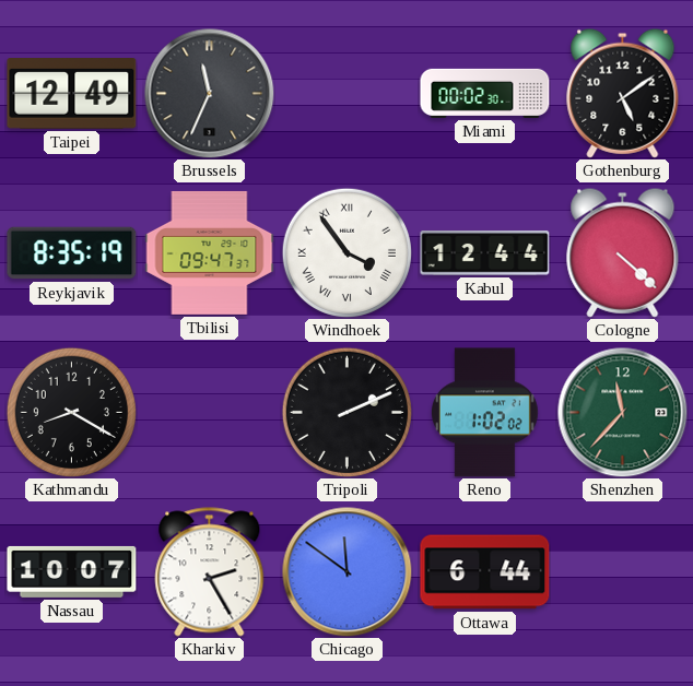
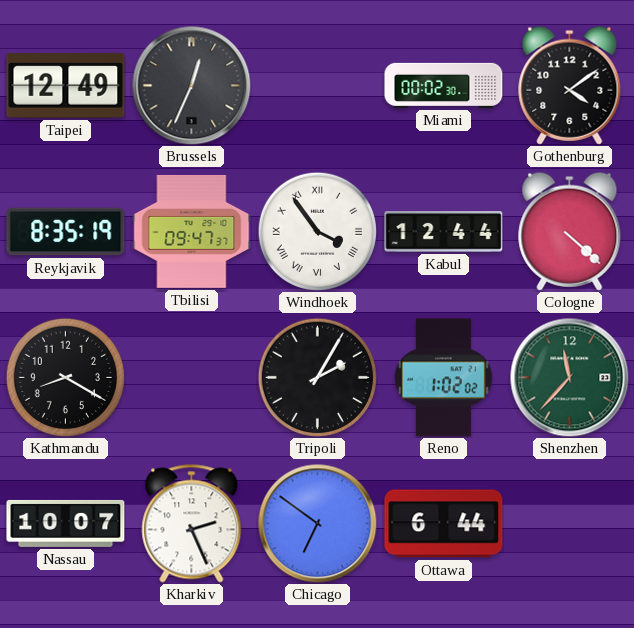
Brussels: 11:34 -> 12:34
Gothenburg: 5:09 -> 4:09
Tripoli: 2:11 -> 2:05
Kharkiv: 2:25 -> 2:26
Chicago: 11:51 -> 6:51
